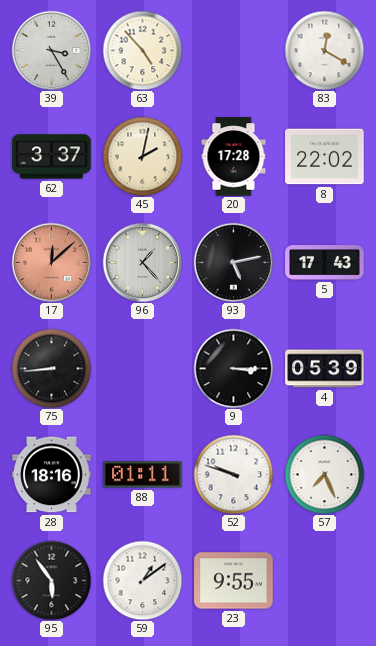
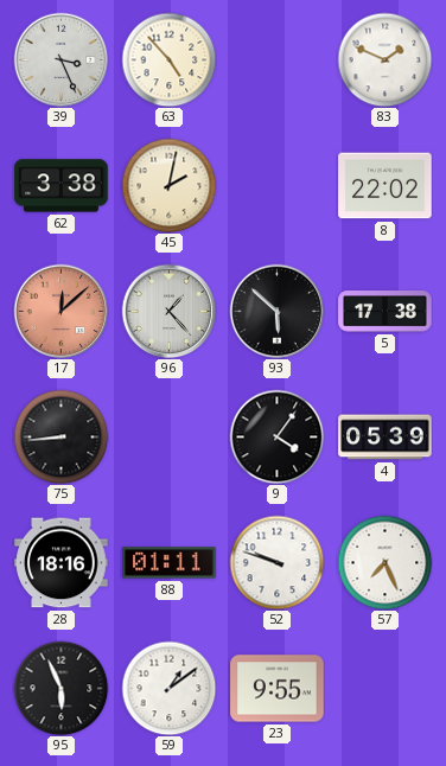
39: 3:25 -> 3:26
83: 12:20 -> 1:49
62: 3:37 -> 3:38
20: 17:28 -> none
93: 5:13 -> 5:52
5: 17:43 -> 17:38
9: 3:15 -> 4:06
95: 5:54 -> 5:56
